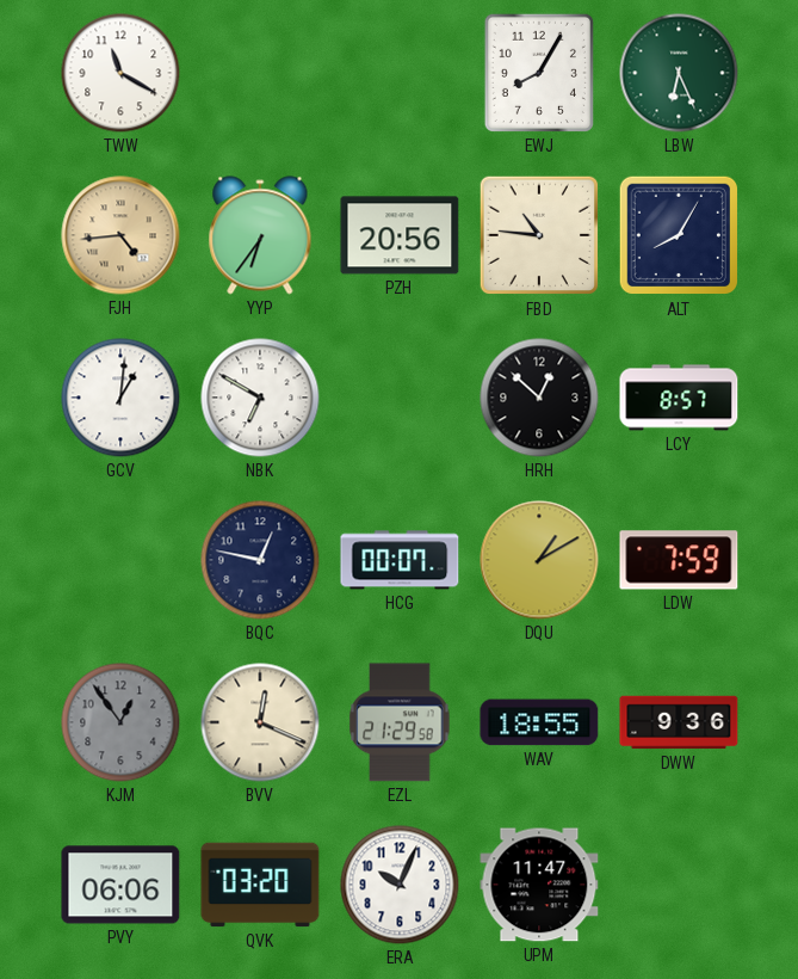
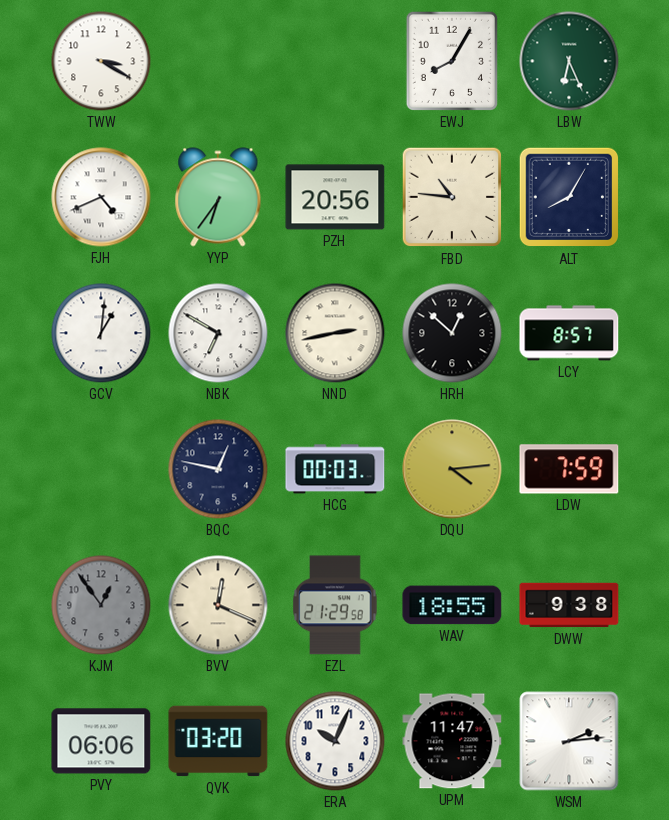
TWW: 11:20 -> 3:20
FJH: 4:44 -> 4:41
FJH dial: champagne -> white
NND: none -> 2:43
HCG: 00:07 -> 00:03
DQU: 1:10 -> 4:14
DWW: 9:36 -> 9:38
WSM: none -> 2:14
